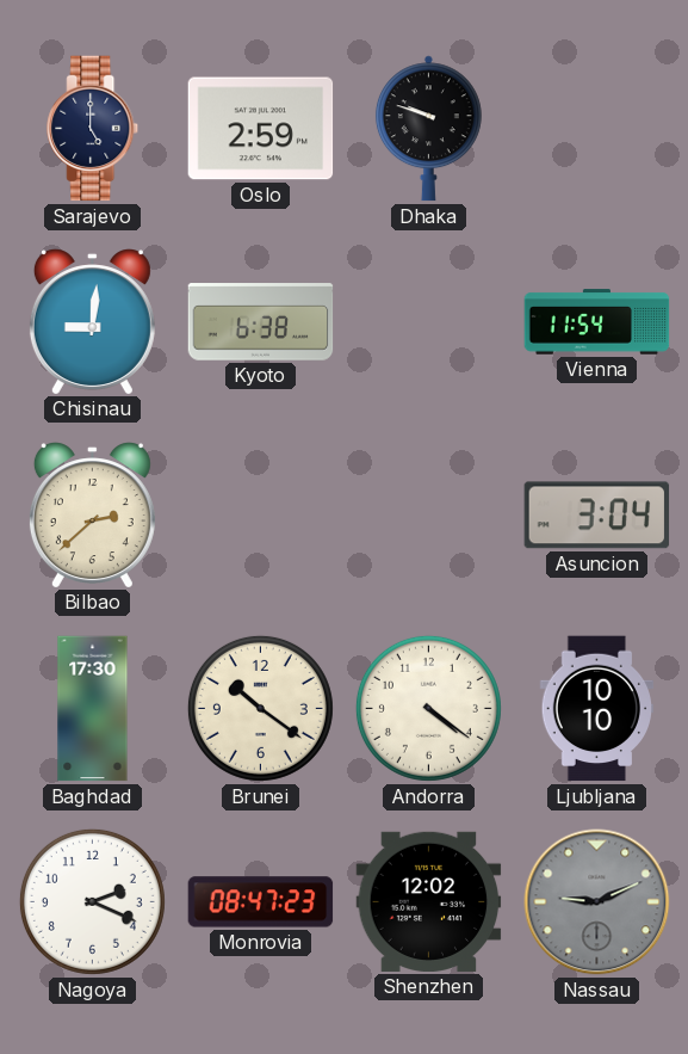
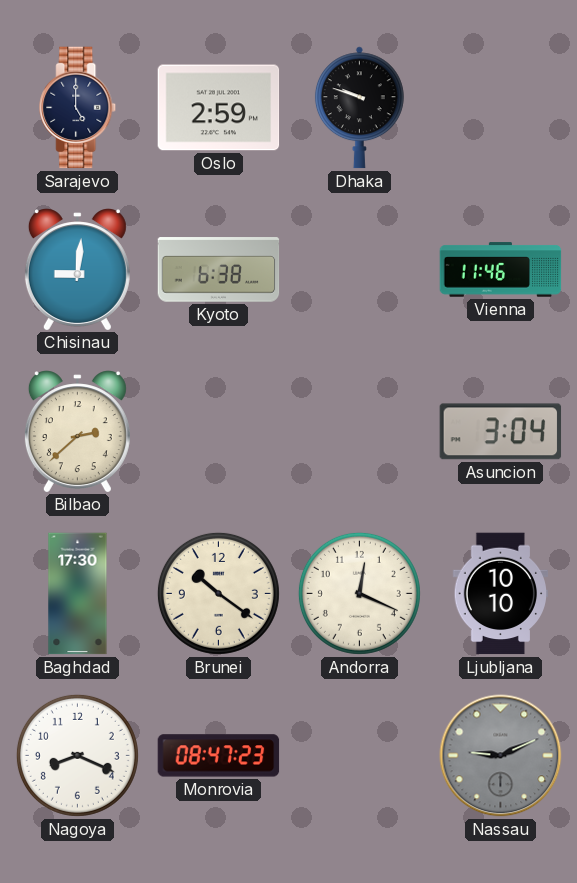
Vienna: 11:54 -> 11:46
Andorra: 4:21 -> 12:19
Nagoya: 2:19 -> 8:19
Shenzhen: 12:02 -> none
